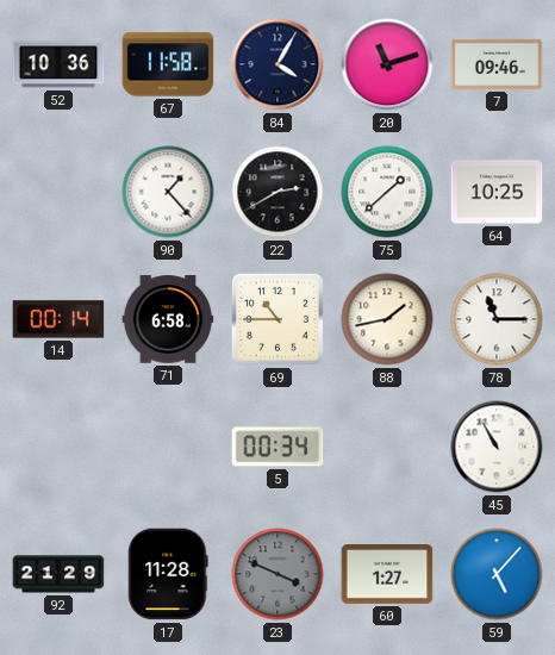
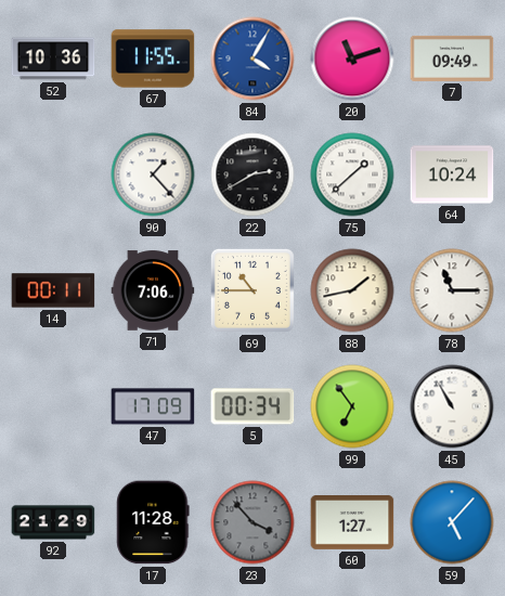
67: 11:58 -> 11:55
84 dial: navy -> blue
7: 09:46 -> 09:49
64: 10:25 -> 10:24
14: 00:14 -> 00:11
71: 6:58 -> 7:06
47: none -> 17:09
99: none -> 6:54
23: 3:49 -> 3:53
